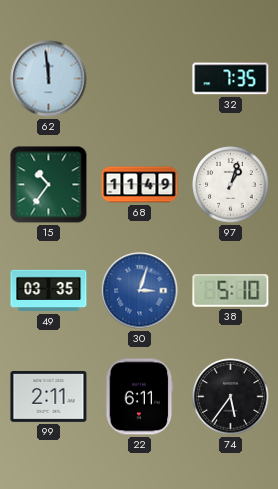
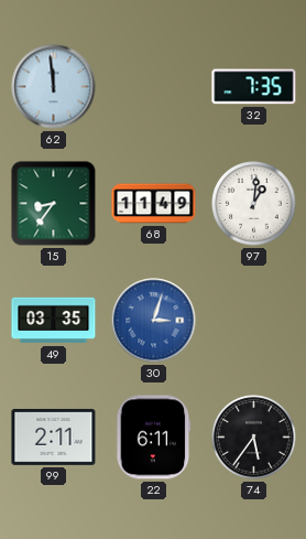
15: 10:36 -> 8:36
97: 1:03 -> 1:01
38: 5:10 -> none
